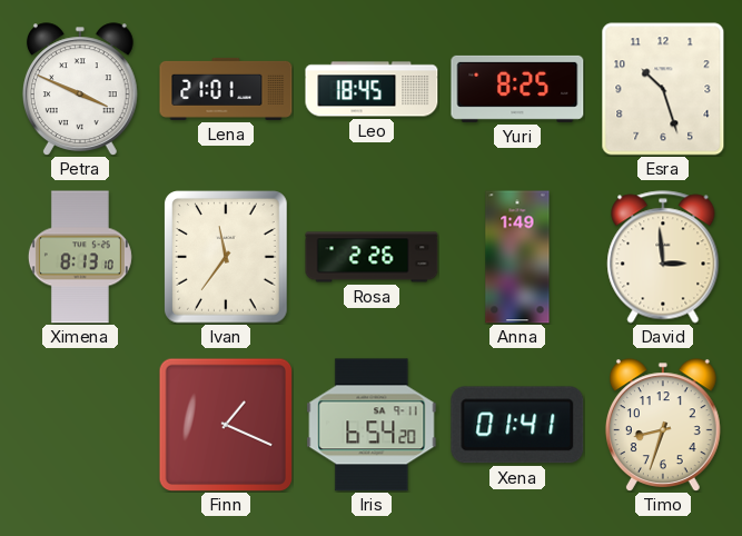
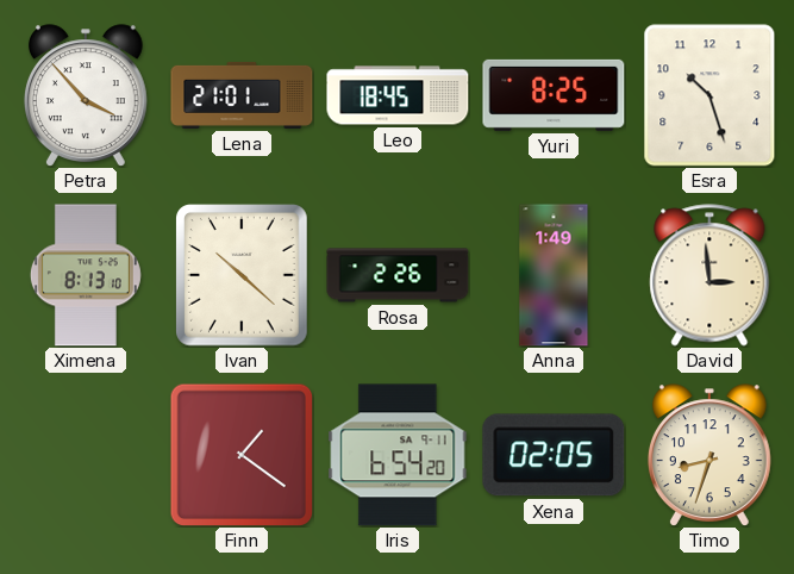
Petra: 3:49 -> 3:53
Ivan: 11:36 -> 10:22
Finn: 1:19 -> 1:21
Xena: 01:41 -> 02:05
